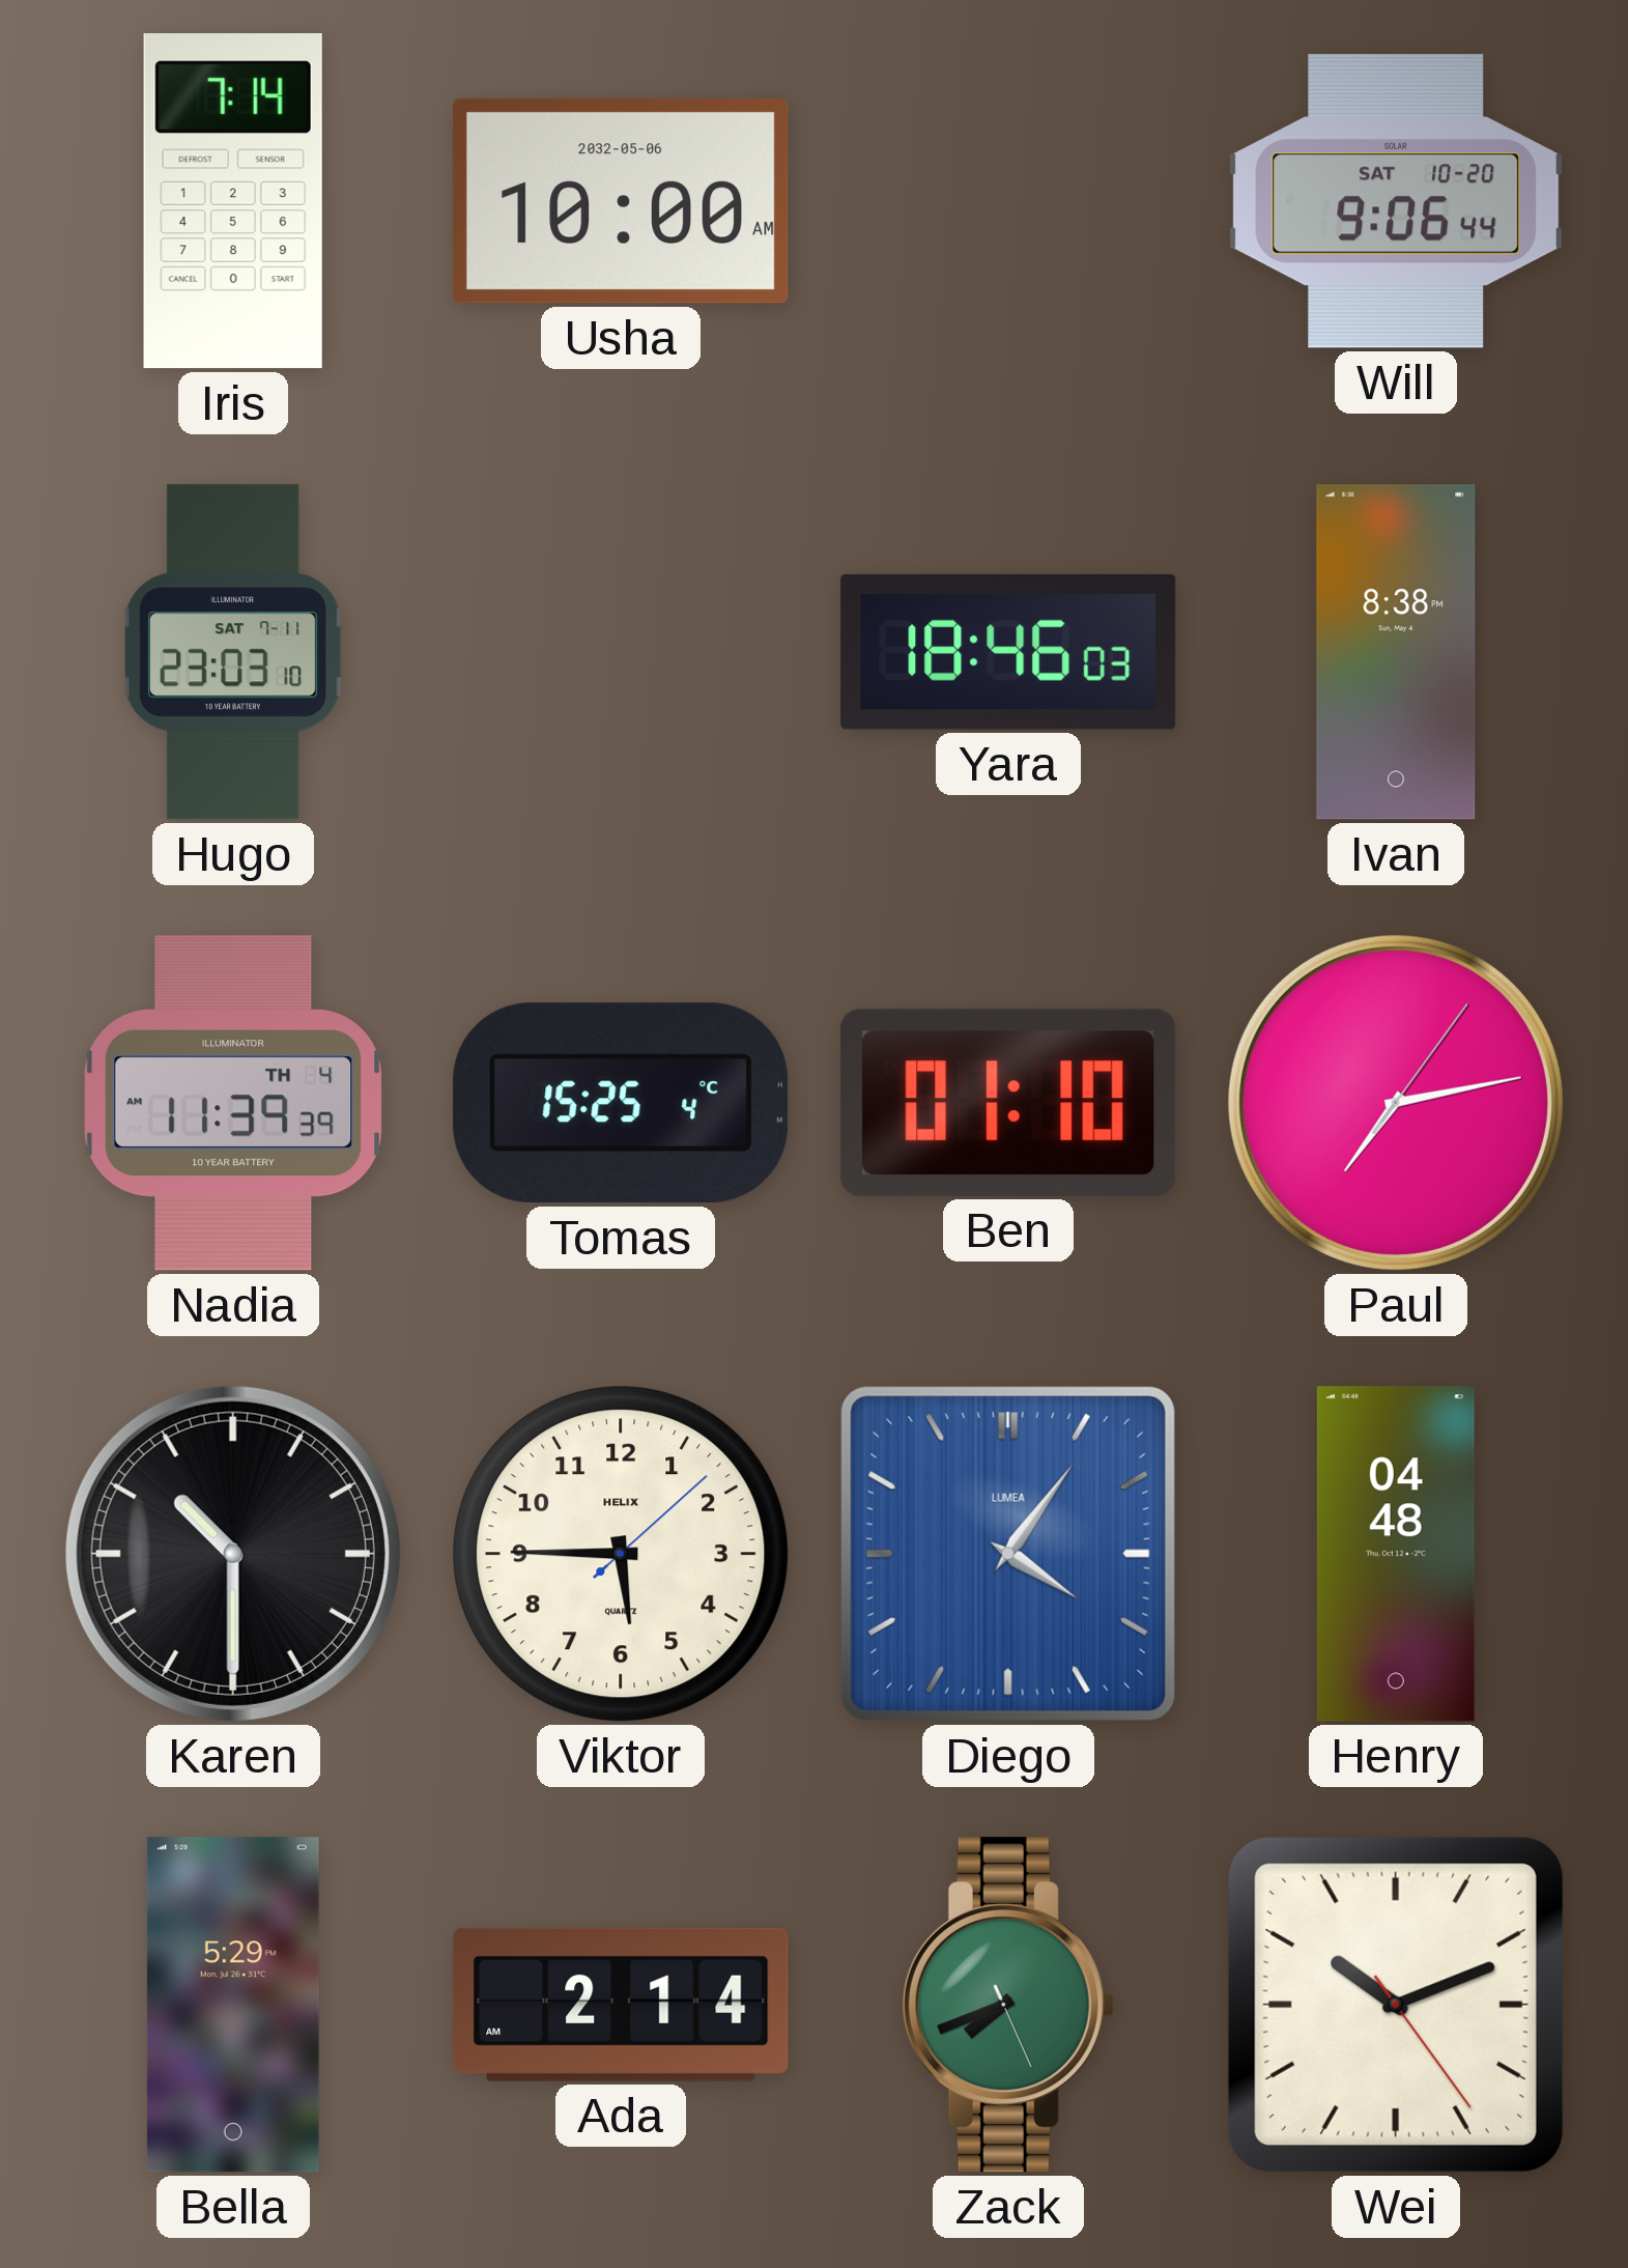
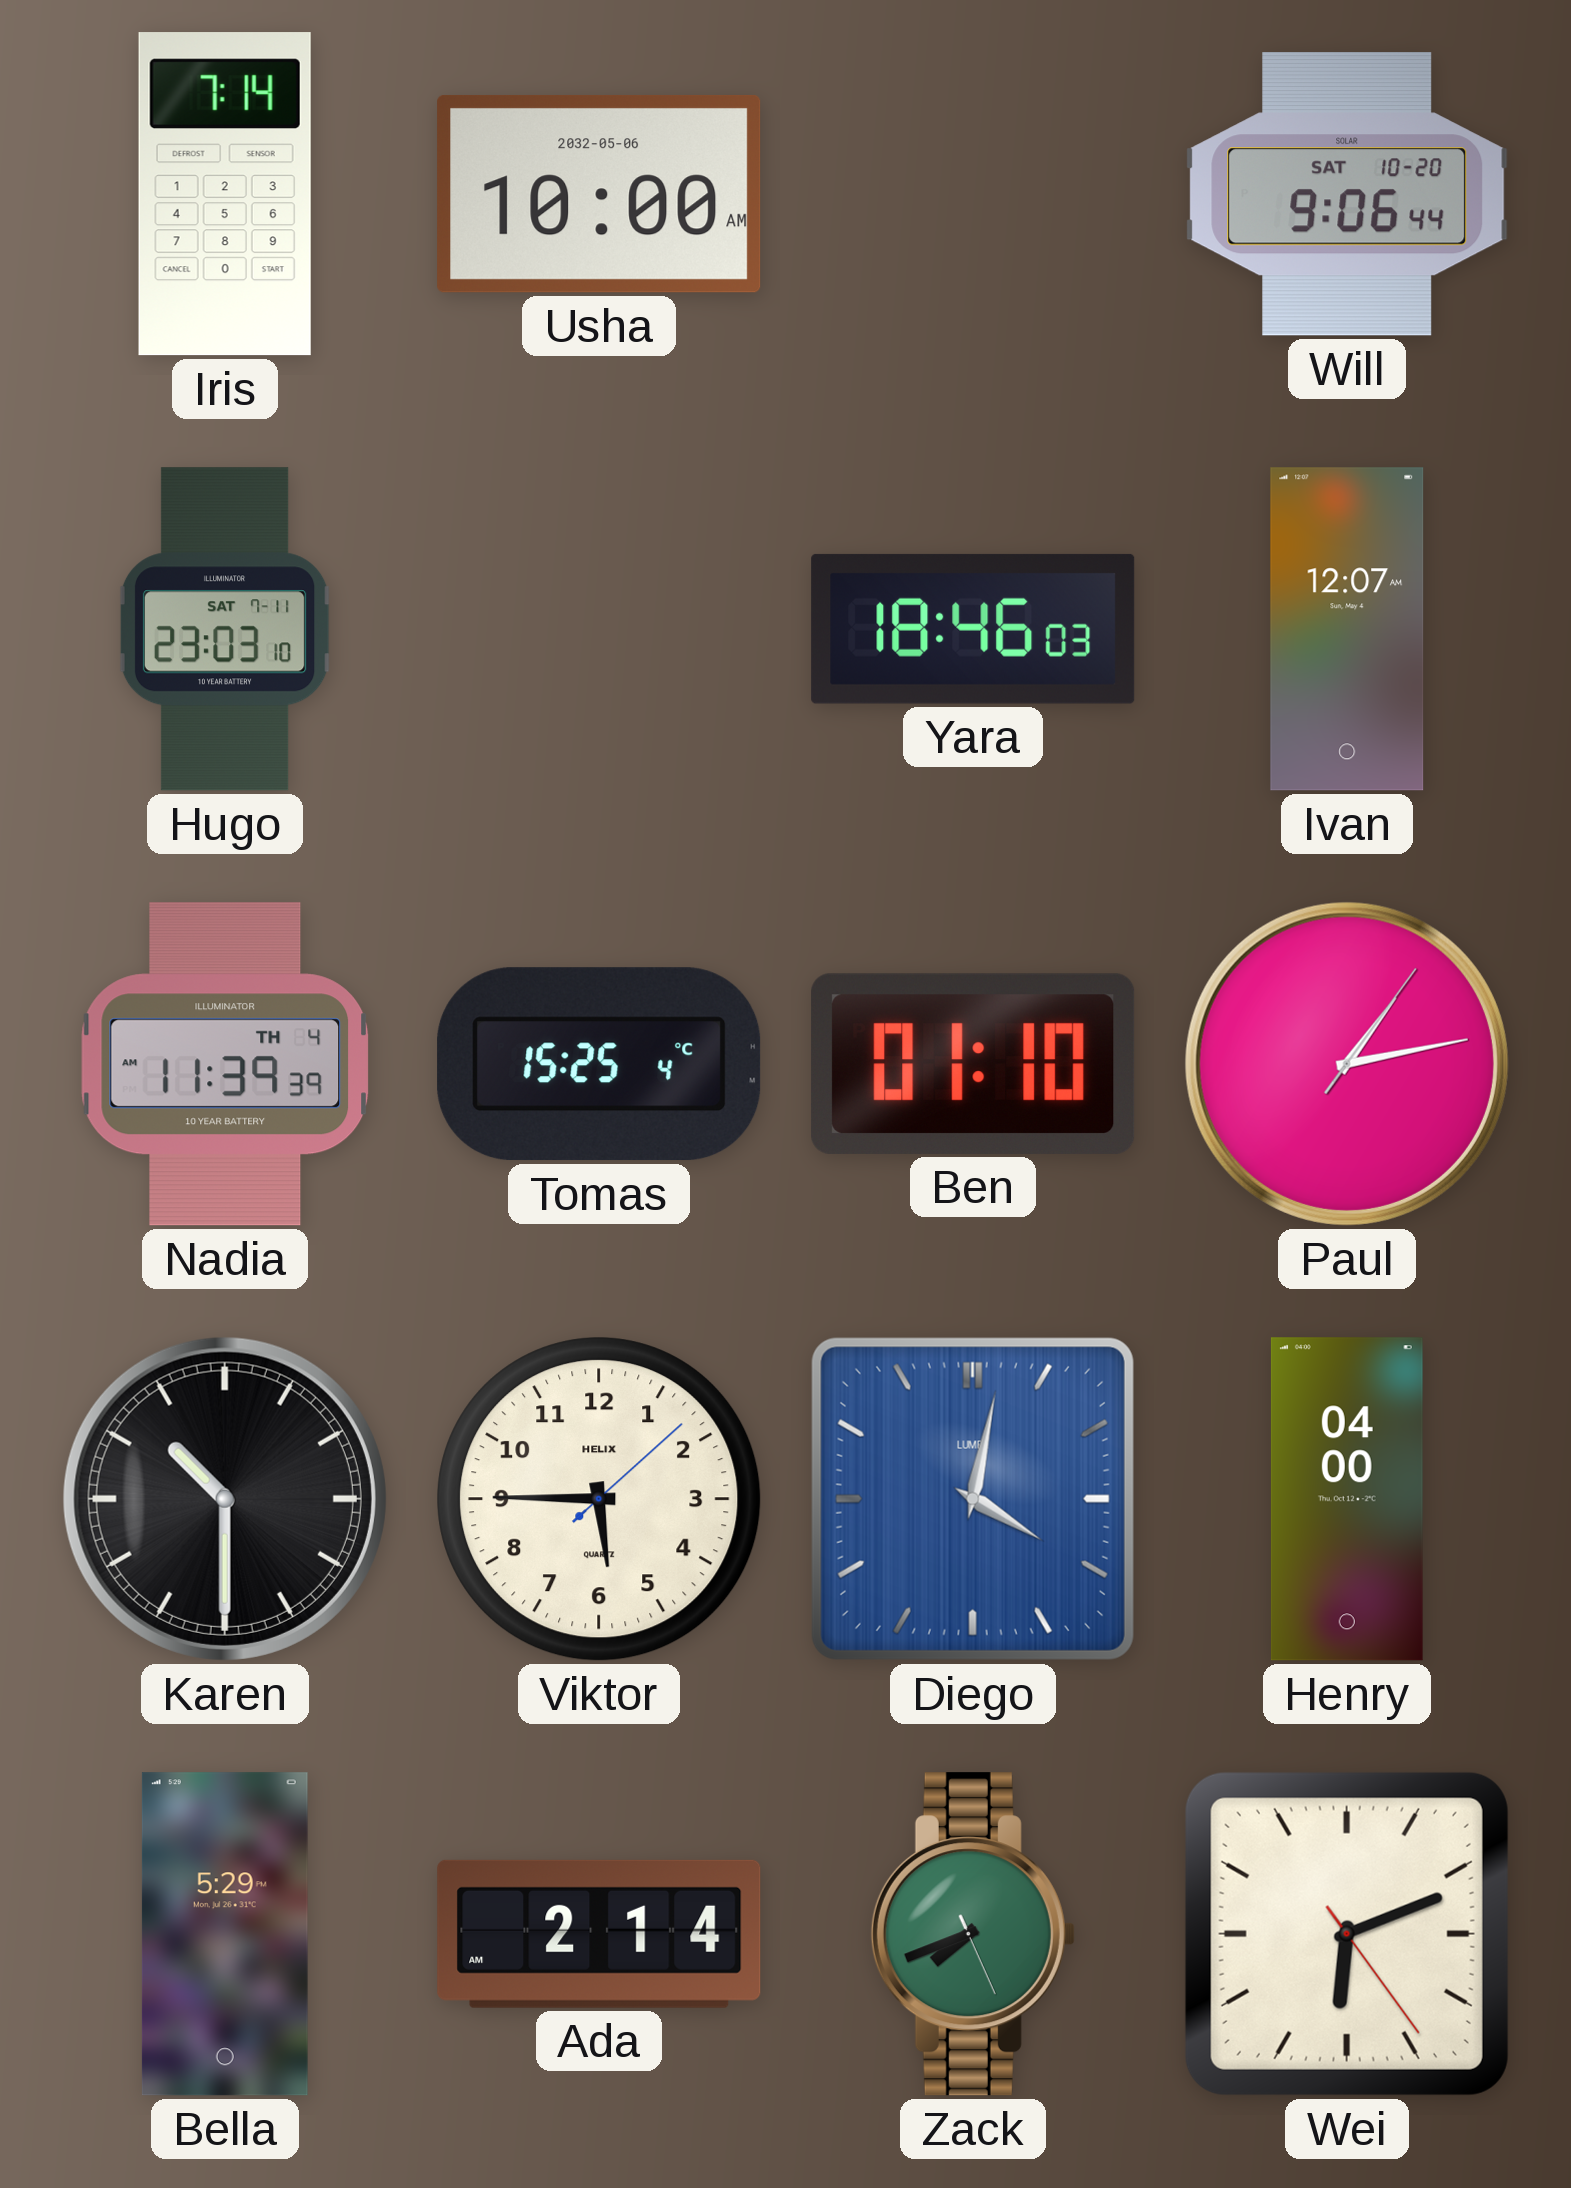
Ivan: 8:38 -> 12:07
Paul: 7:13 -> 1:13
Diego: 4:06 -> 4:02
Henry: 04:48 -> 04:00
Wei: 10:11 -> 6:11
